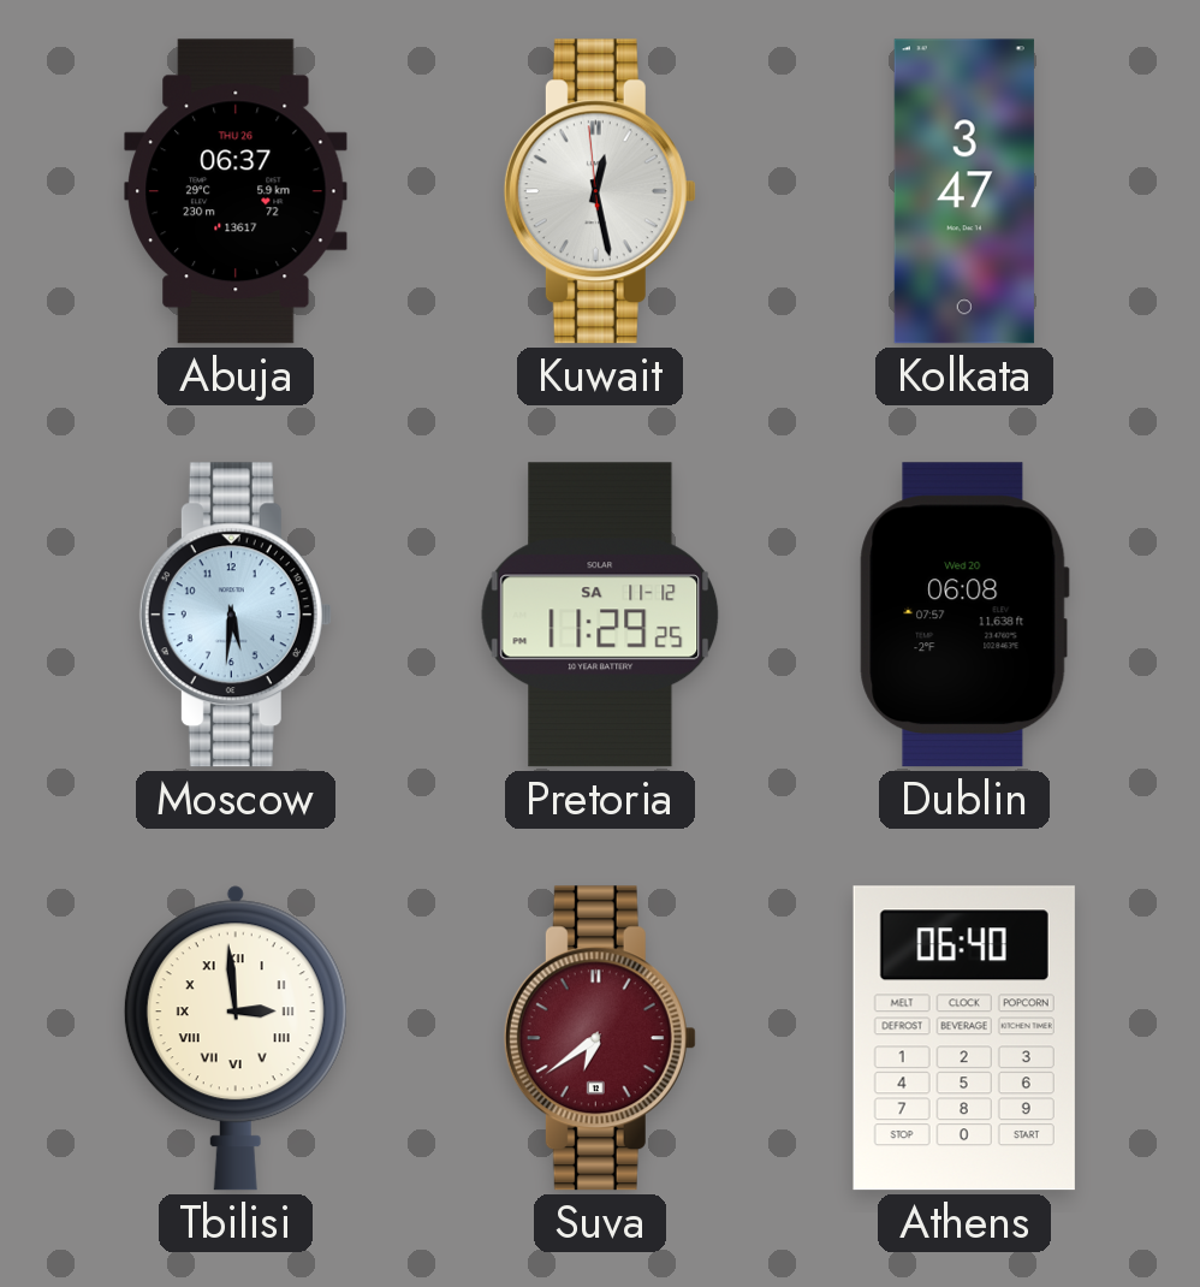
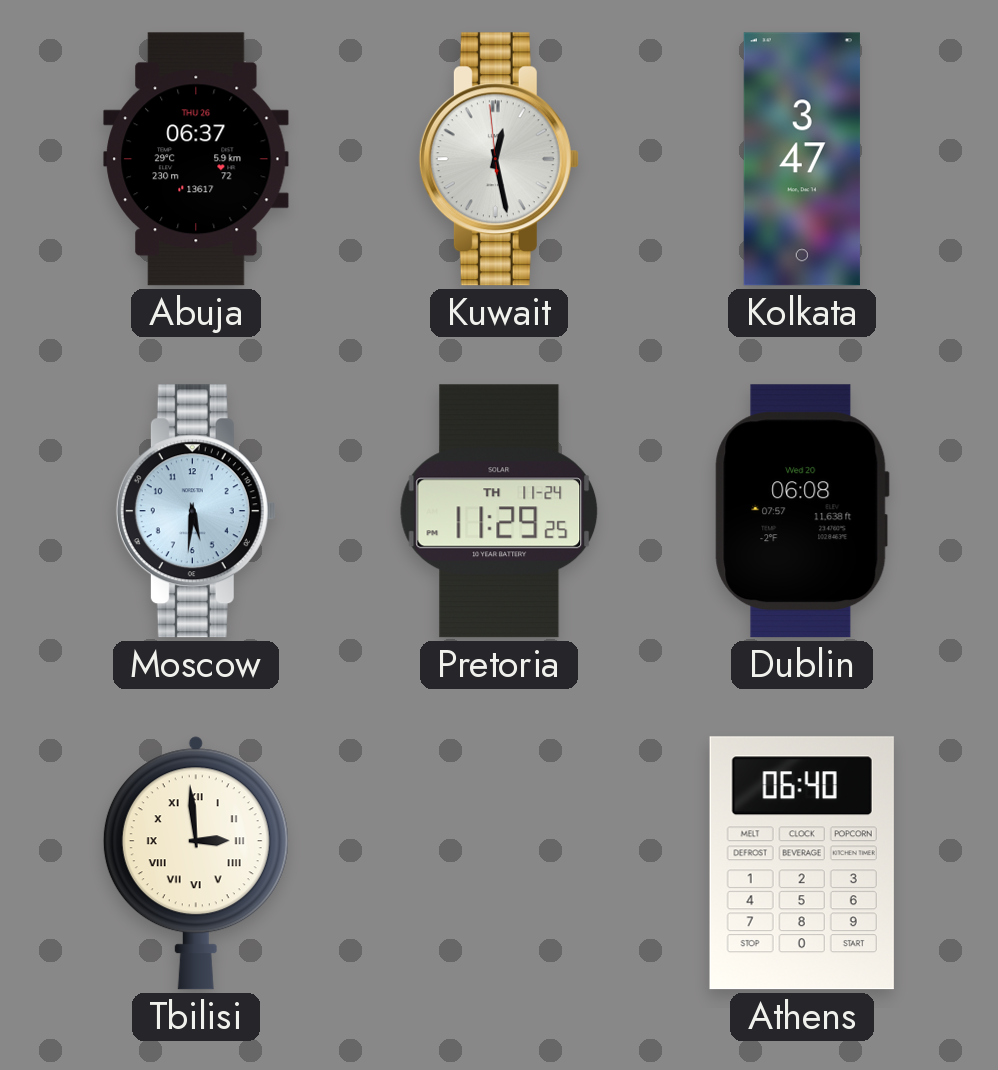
Pretoria date: SA 11-12 -> TH 11-24
Suva: 6:39 -> none
